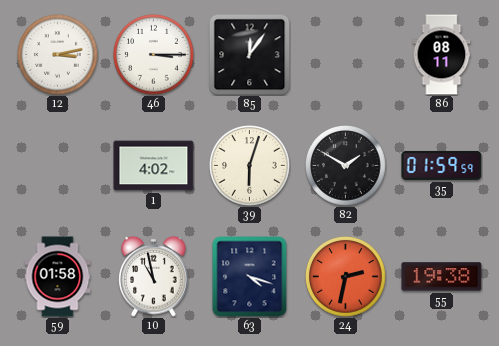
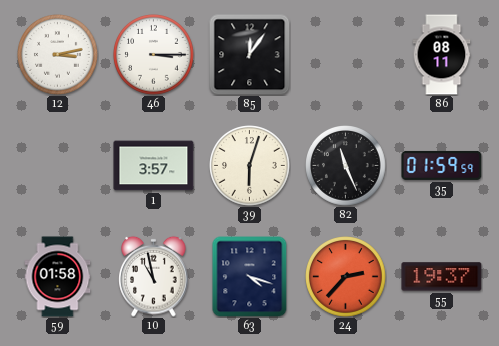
1: 4:02 -> 3:57
82: 1:50 -> 11:26
24: 2:32 -> 2:37
55: 19:38 -> 19:37
